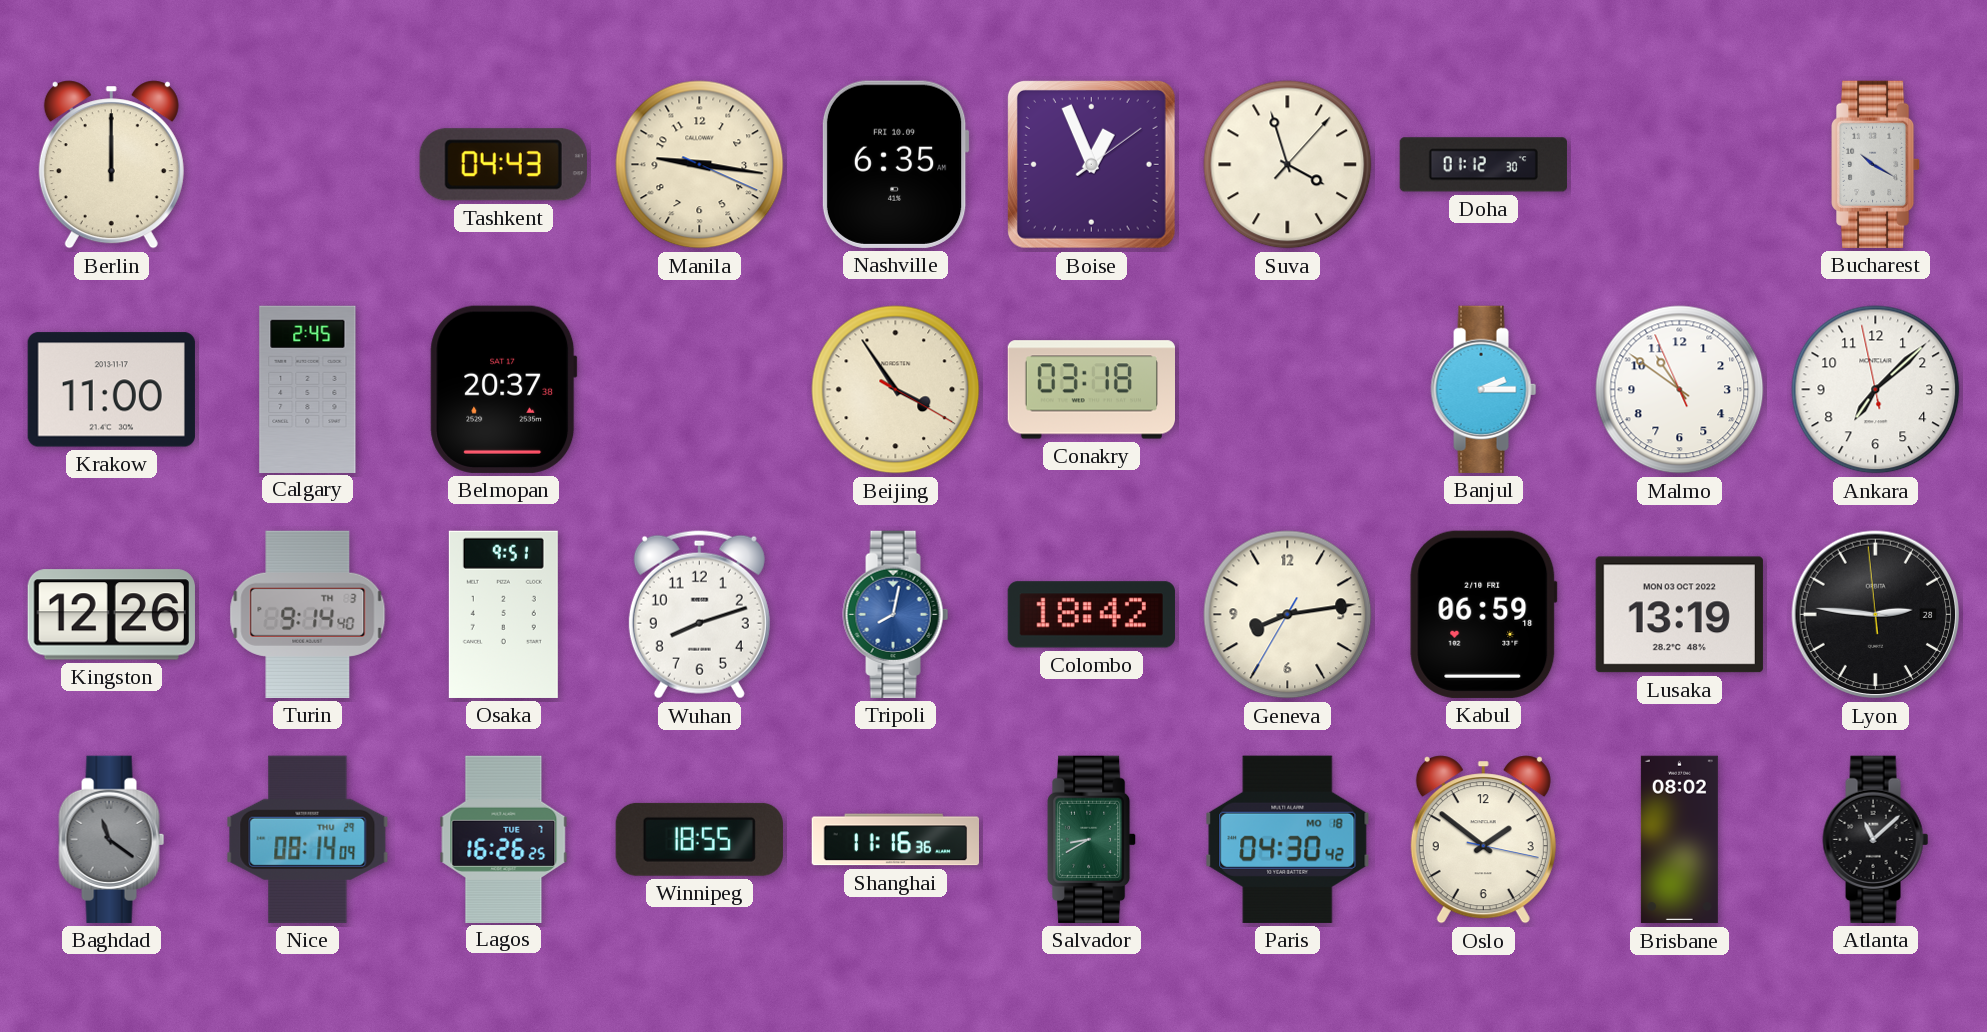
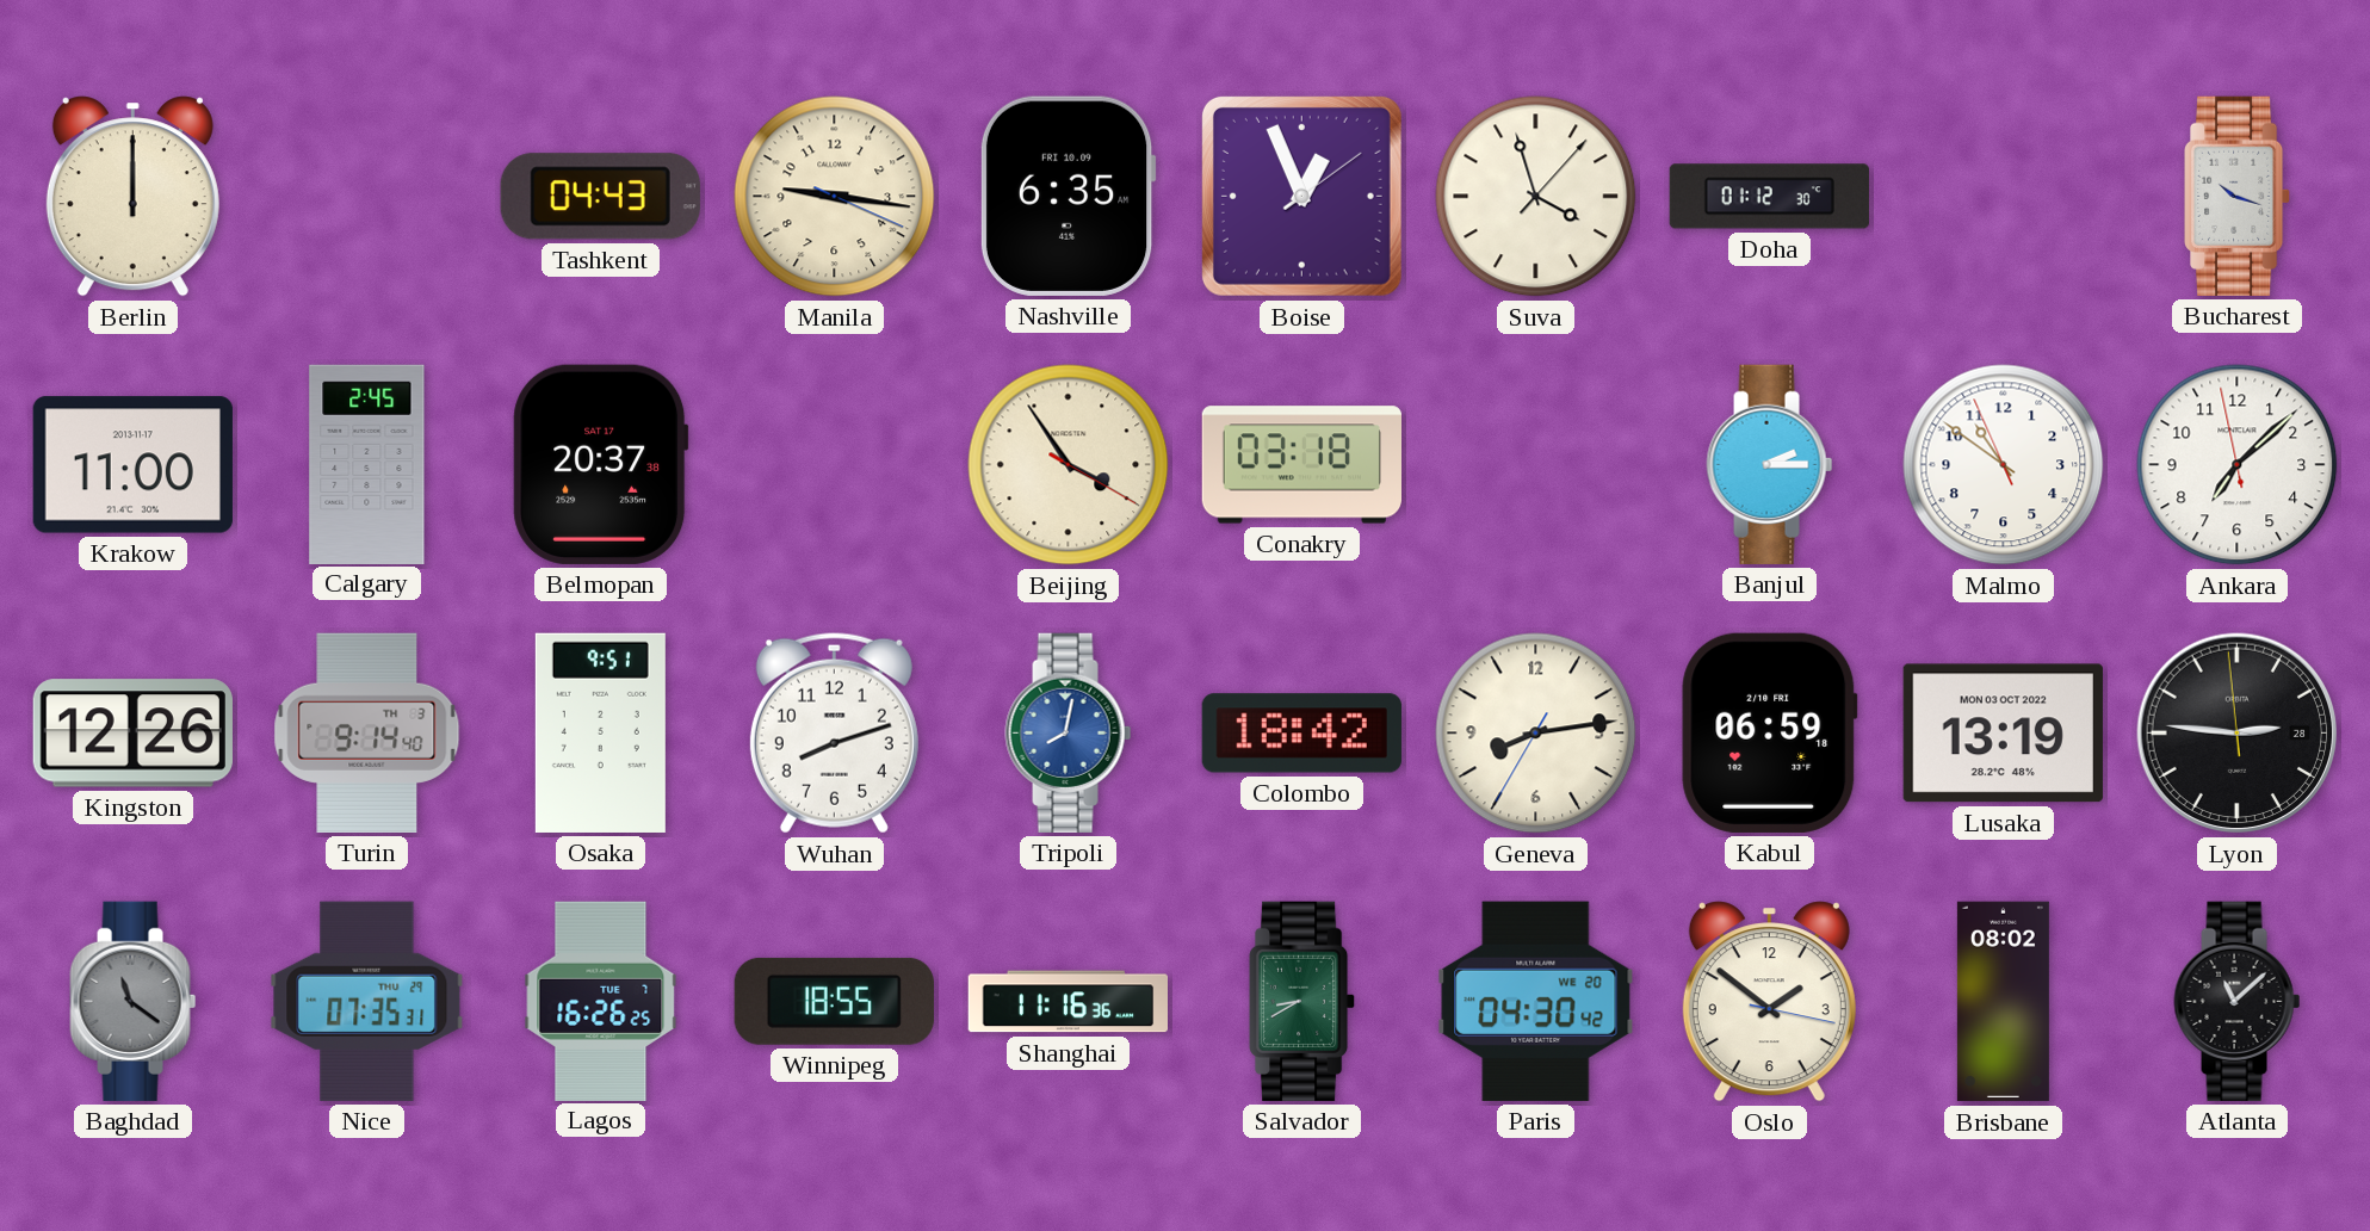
Bucharest: 10:20 -> 10:18
Nice: 08:14 -> 07:35
Paris date: MO 18 -> WE 20
